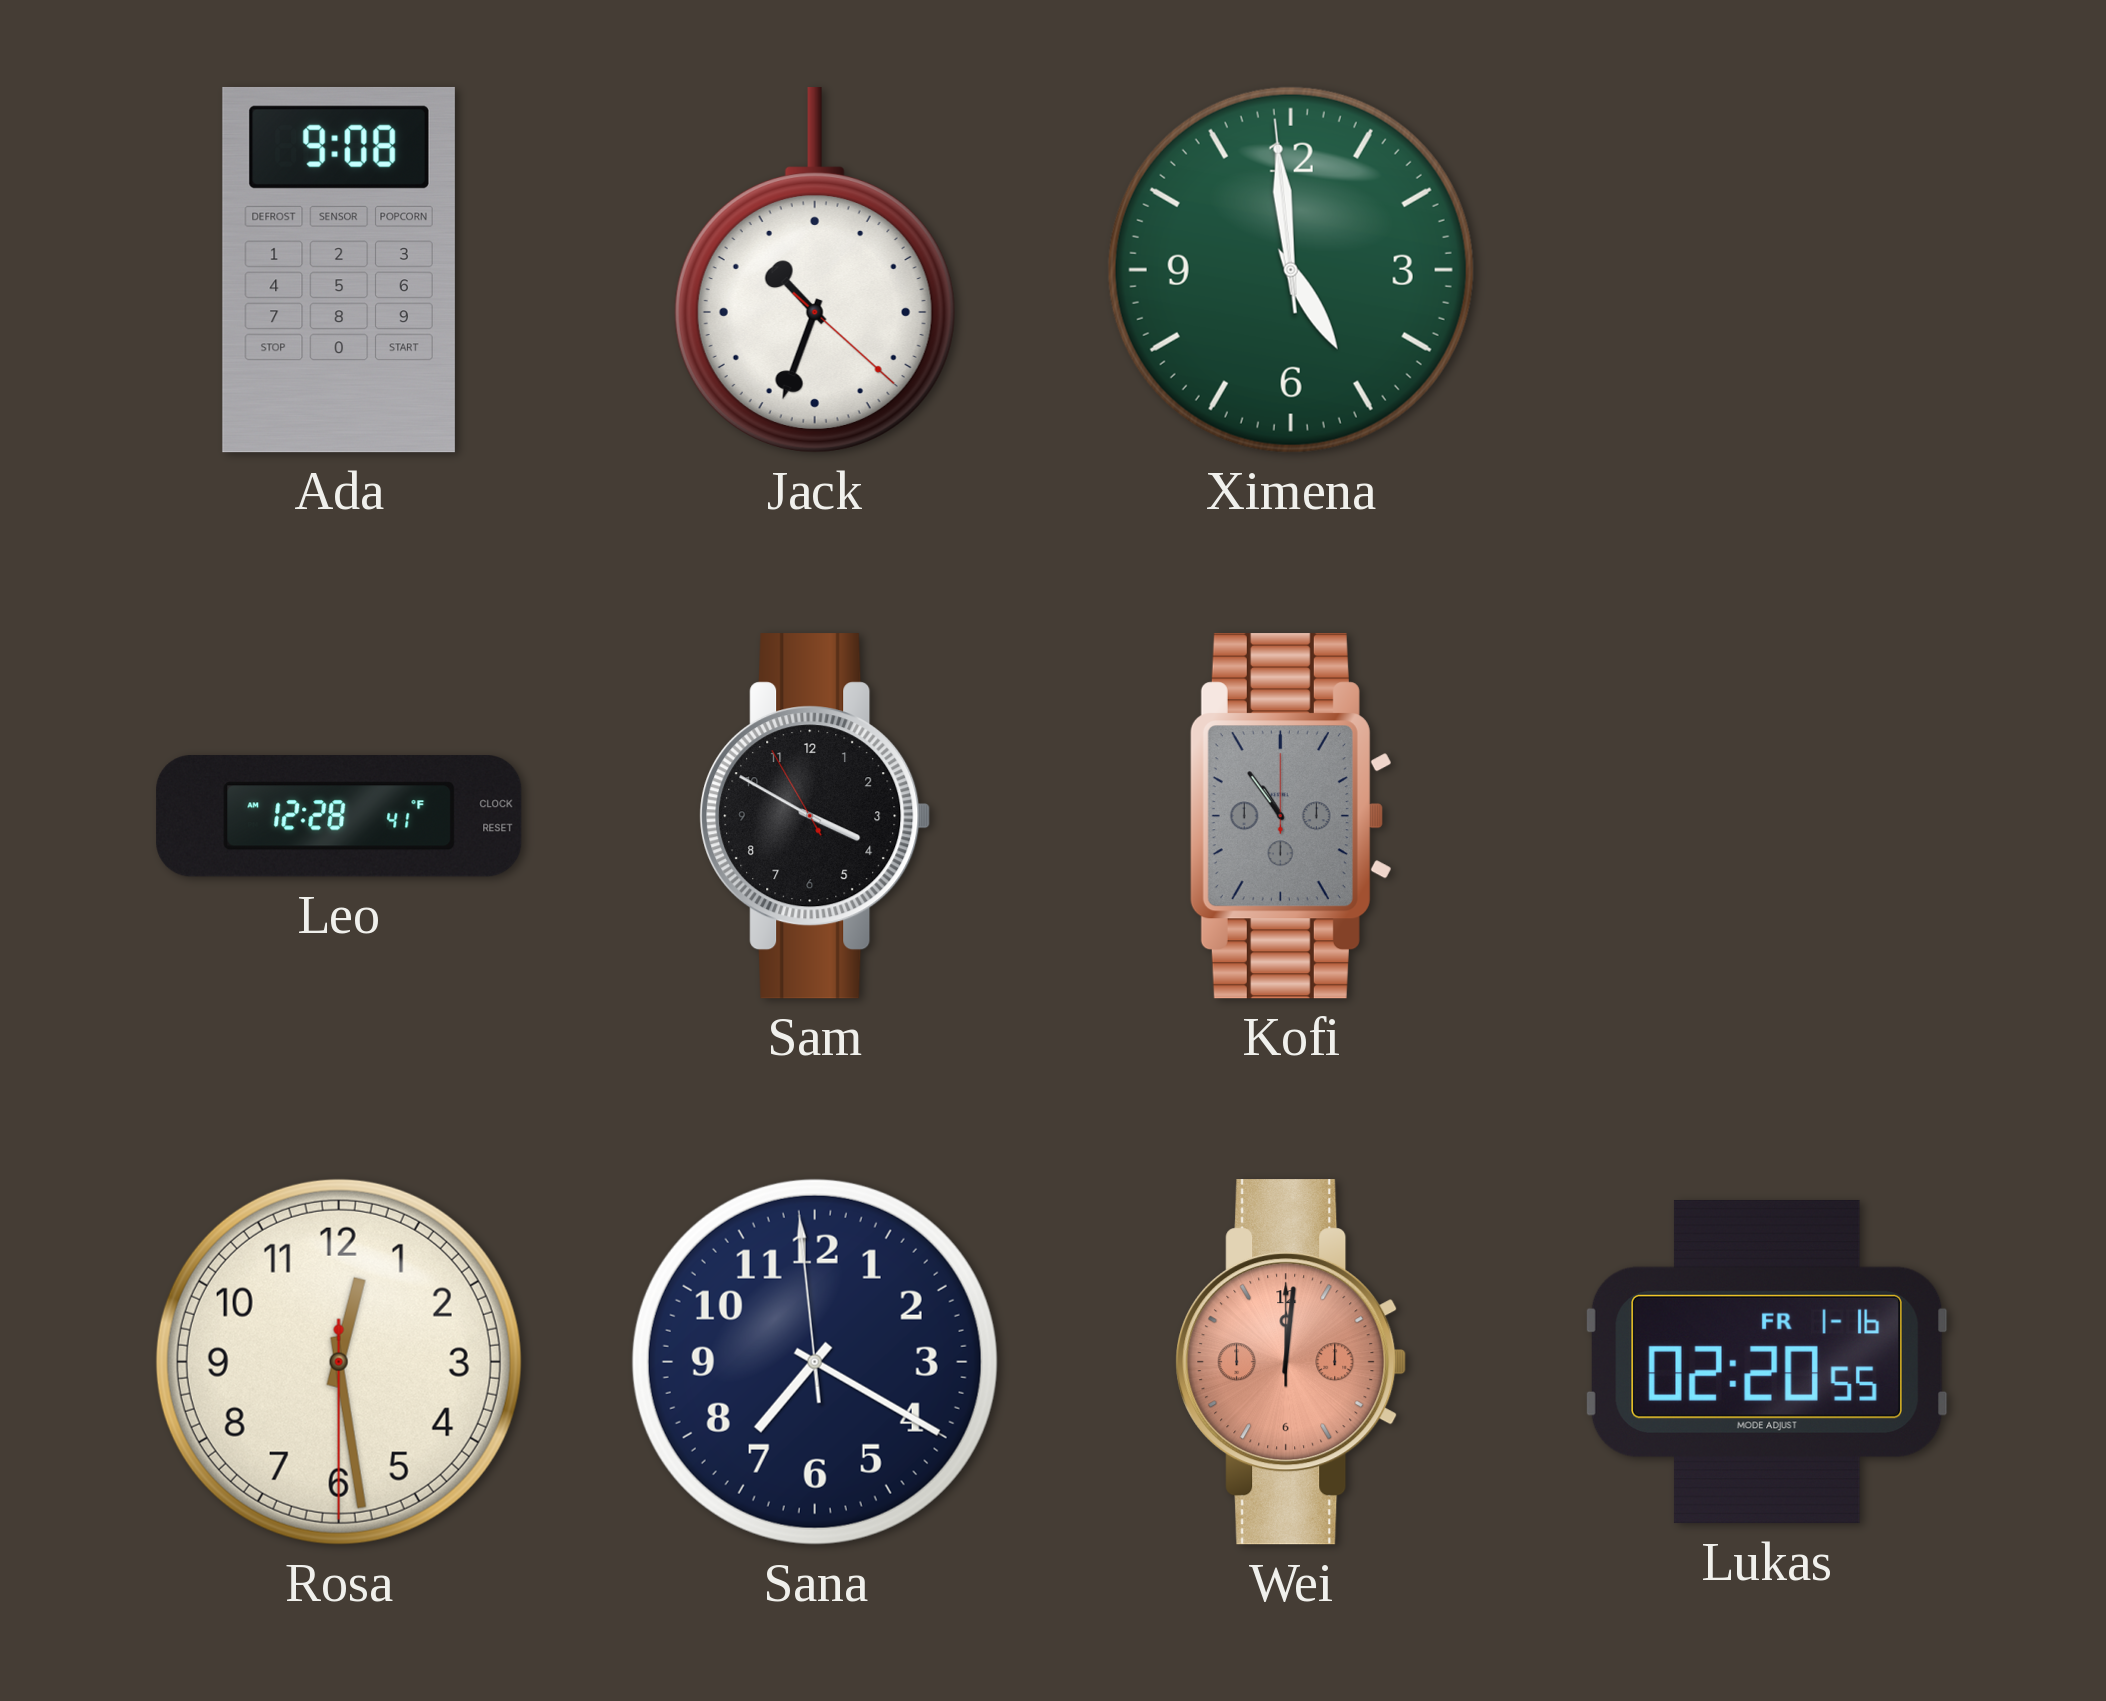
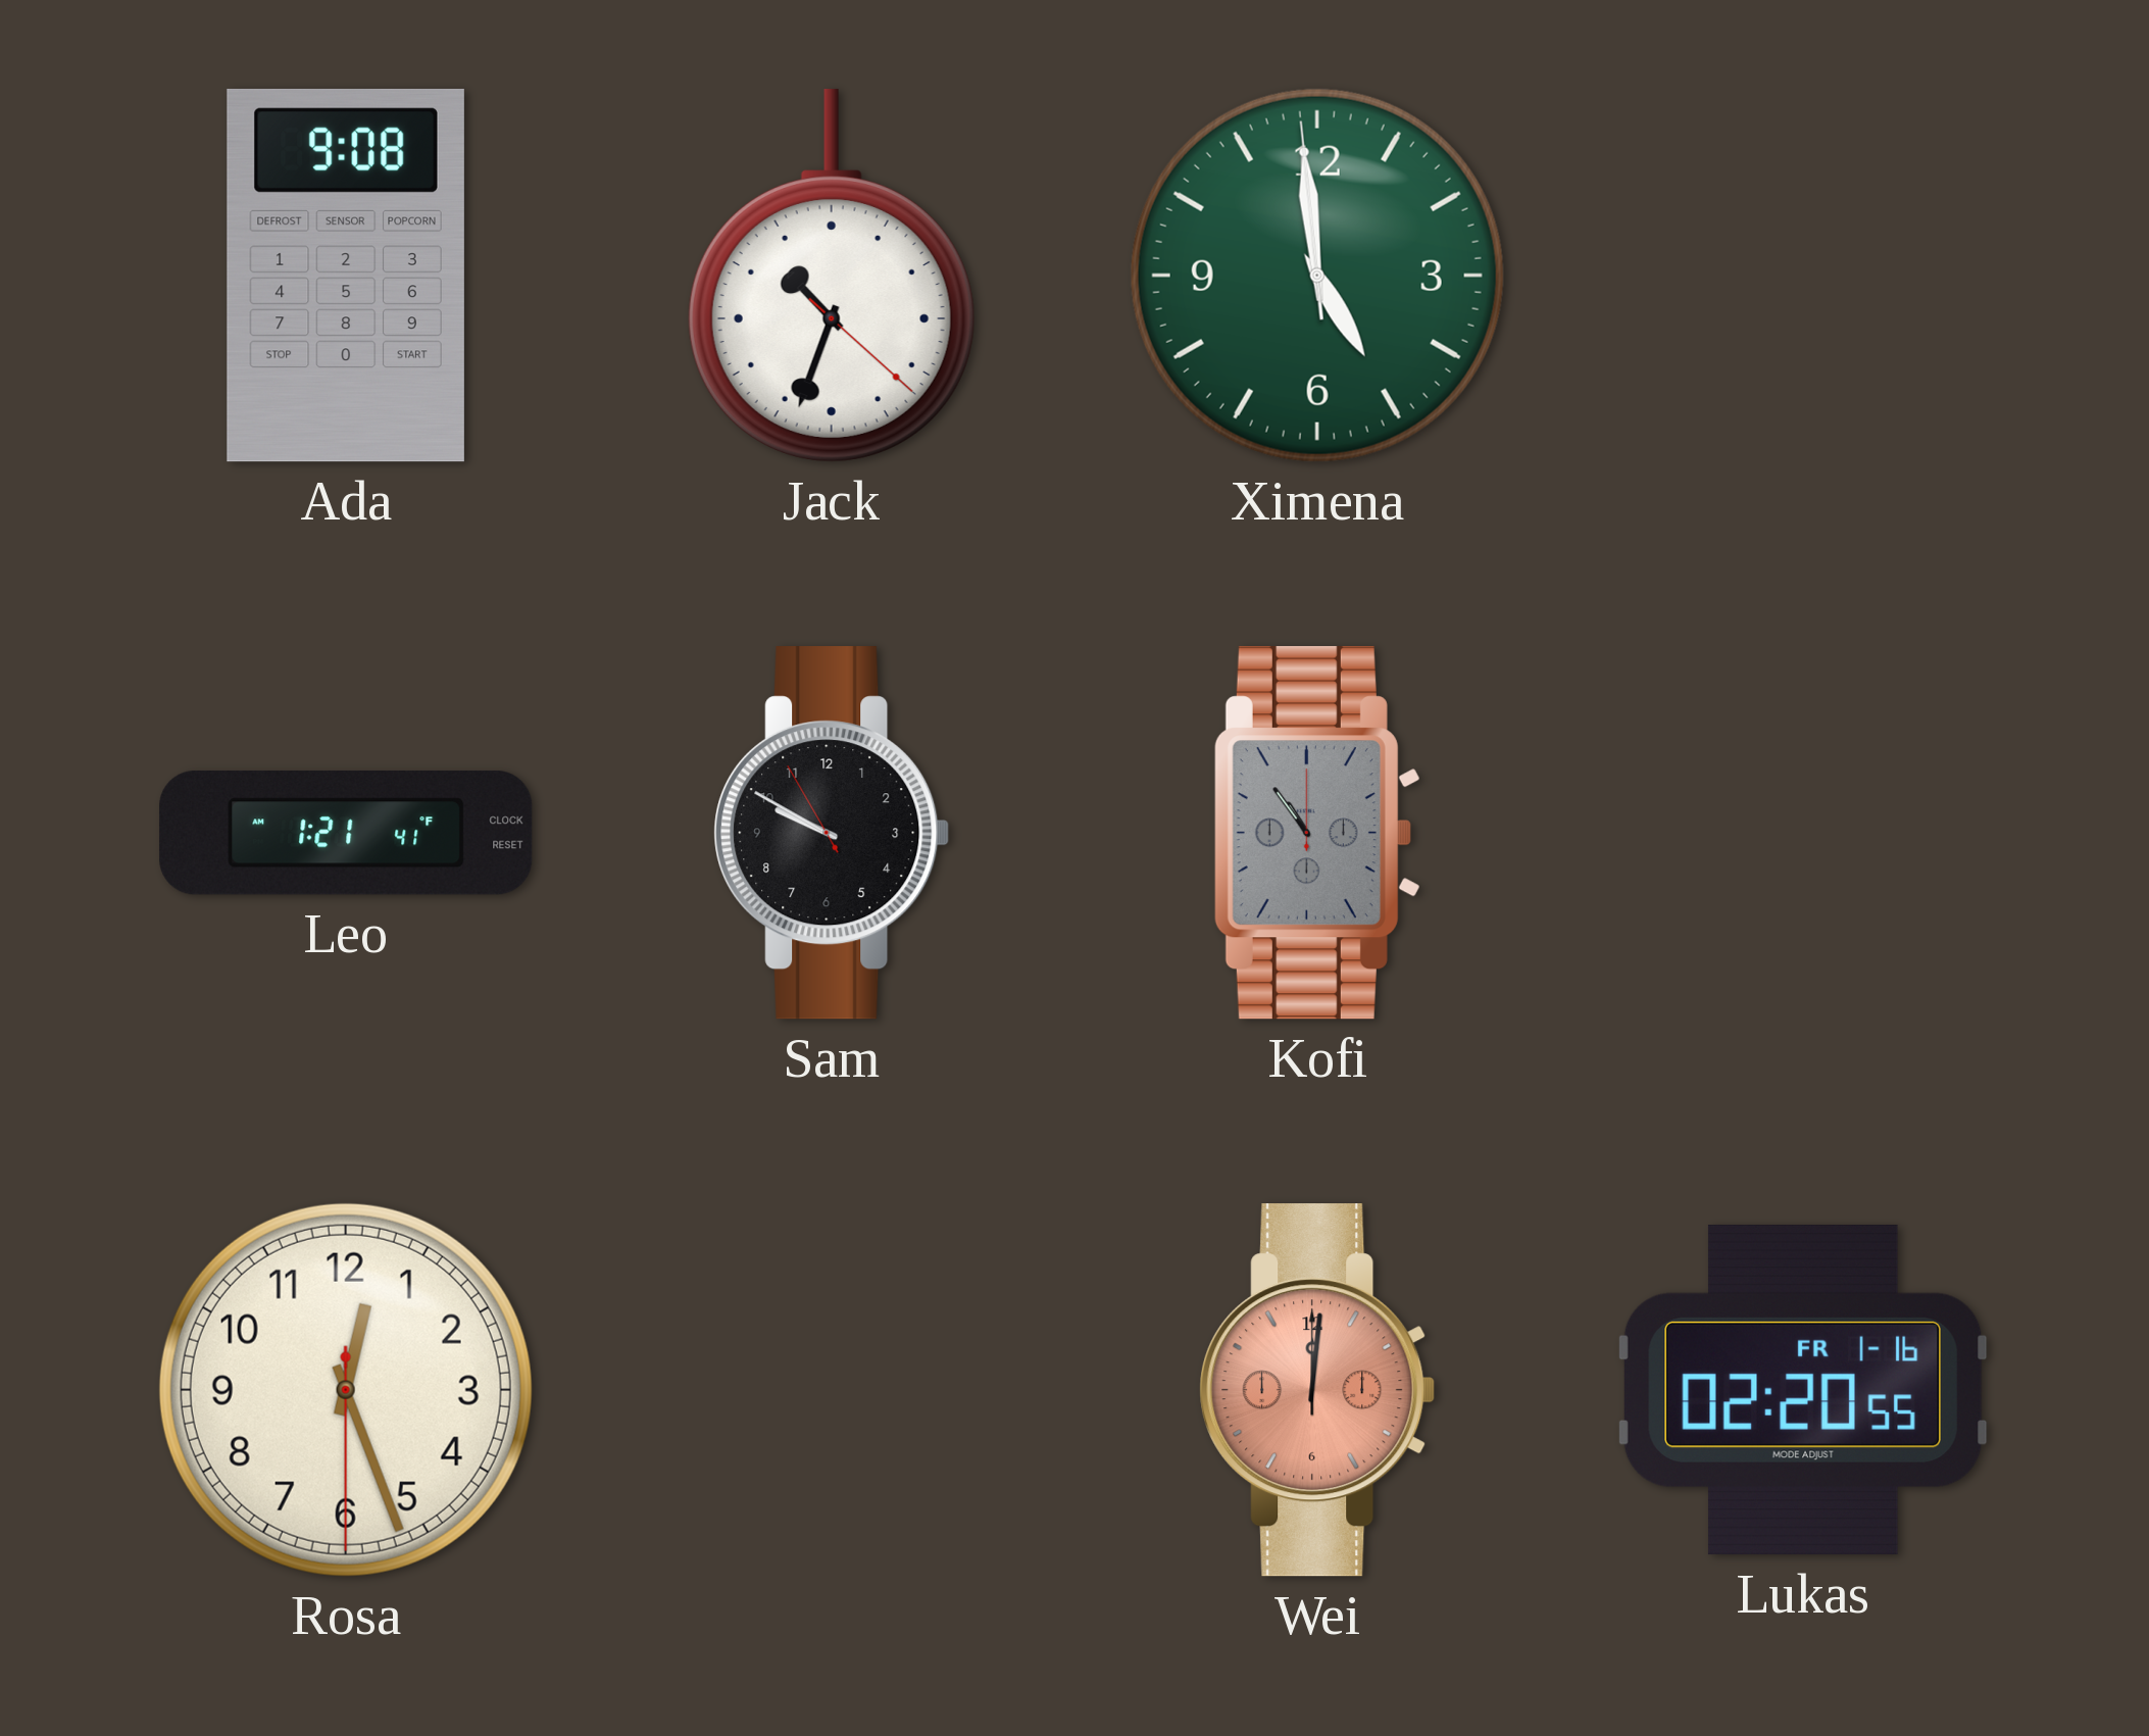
Leo: 12:28 -> 1:21
Sam: 3:49 -> 9:49
Rosa: 12:28 -> 12:26
Sana: 7:19 -> none
